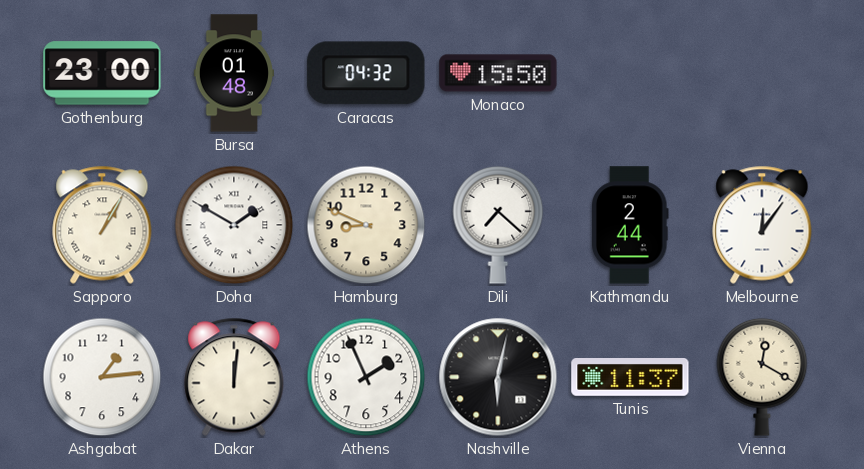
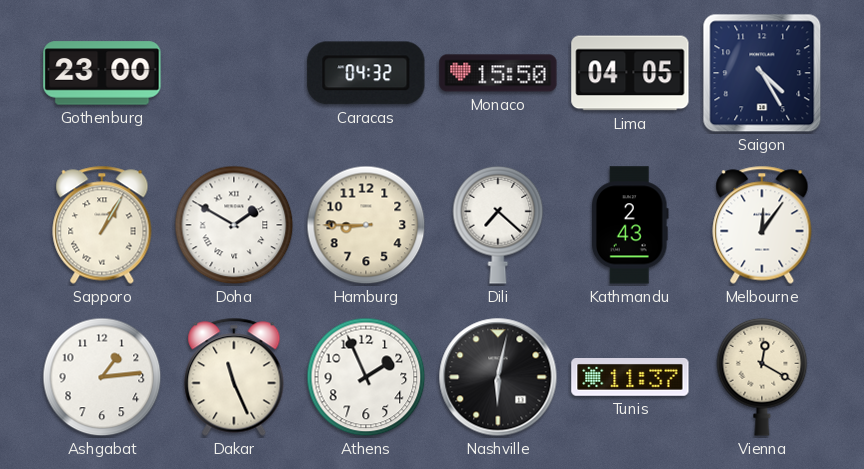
Bursa: 01:48 -> none
Lima: none -> 04:05
Saigon: none -> 4:25
Hamburg: 8:49 -> 8:45
Kathmandu: 2:44 -> 2:43
Dakar: 12:01 -> 11:26
